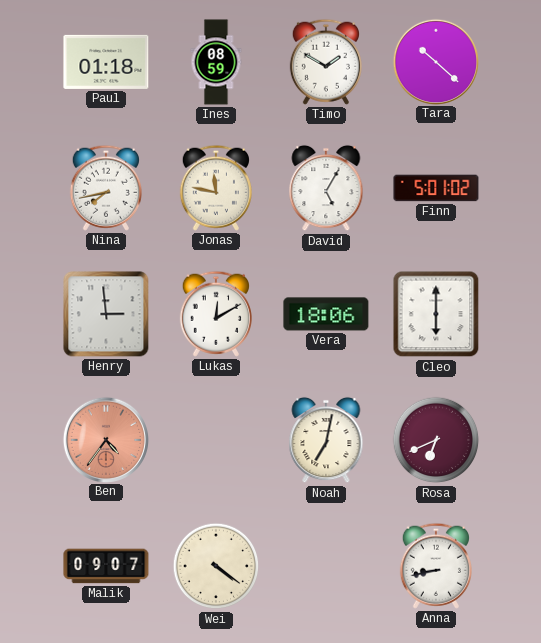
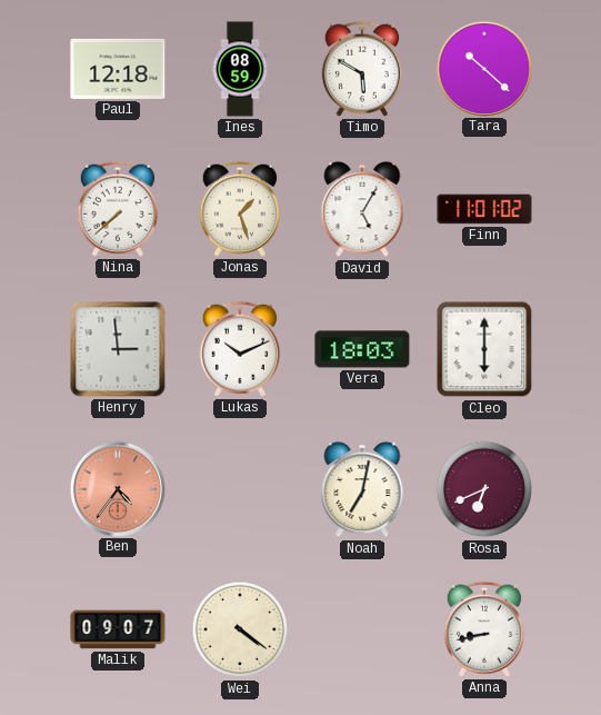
Paul: 01:18 -> 12:18
Timo: 1:50 -> 5:50
Nina: 7:43 -> 7:38
Jonas: 11:47 -> 1:27
Finn: 5:01 -> 11:01
Lukas: 12:10 -> 10:11
Vera: 18:06 -> 18:03
